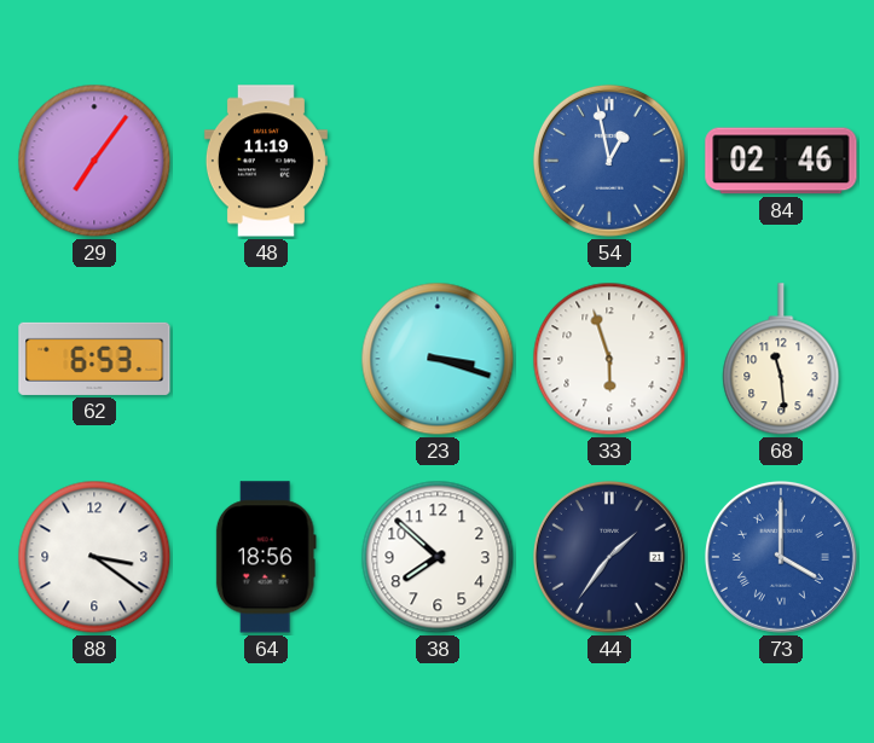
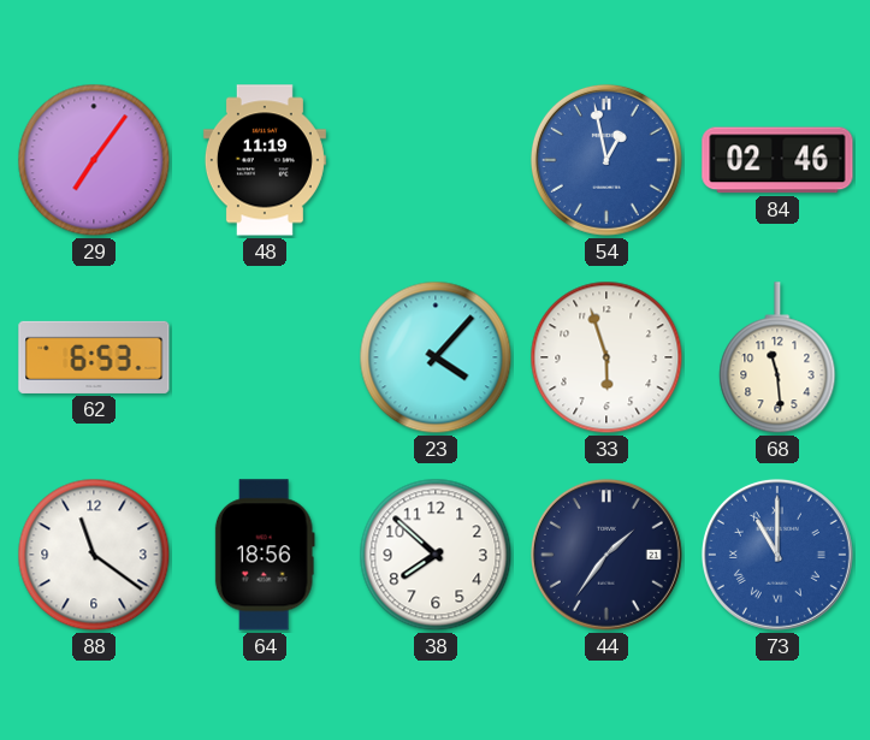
23: 3:18 -> 4:07
88: 3:21 -> 11:21
73: 4:00 -> 11:00
